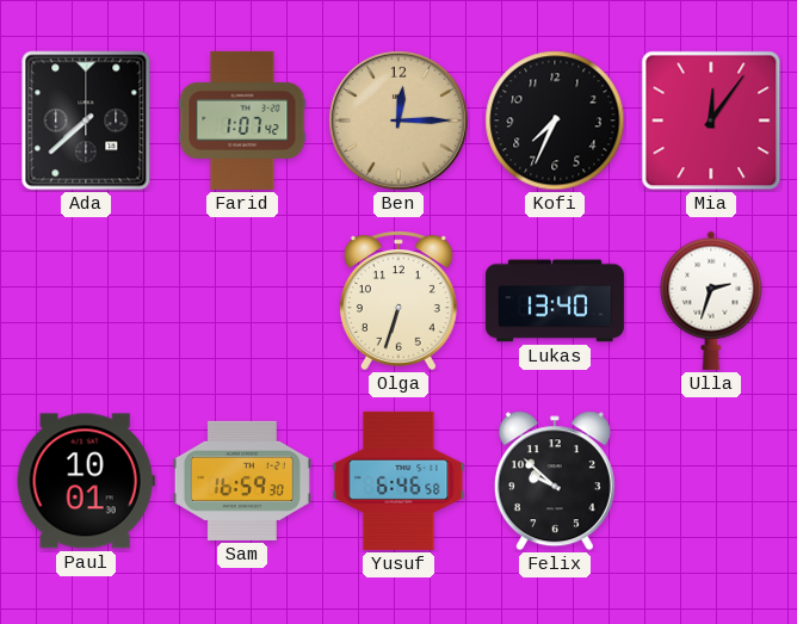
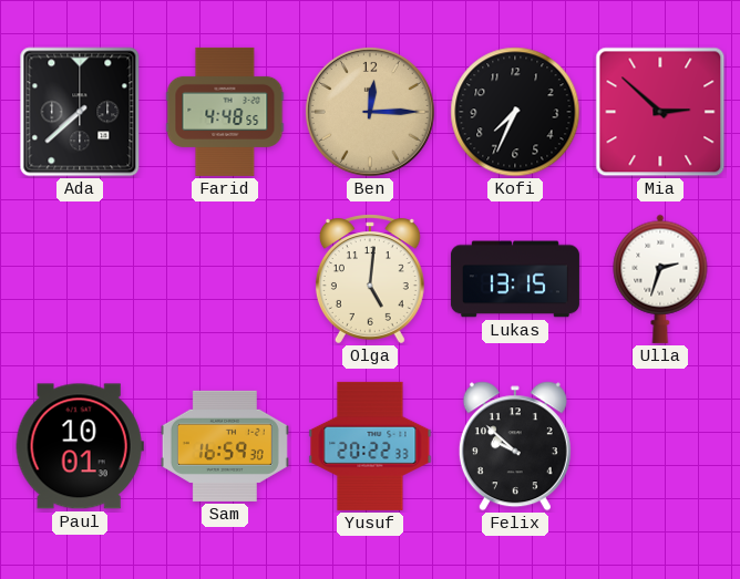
Farid: 1:07 -> 4:48
Mia: 12:06 -> 2:52
Olga: 6:33 -> 5:01
Lukas: 13:40 -> 13:15
Yusuf: 6:46 -> 20:22
